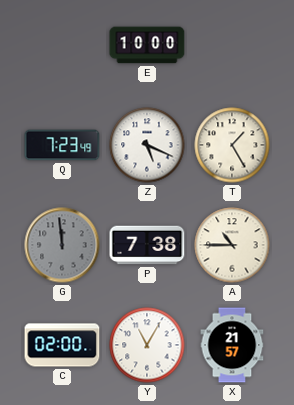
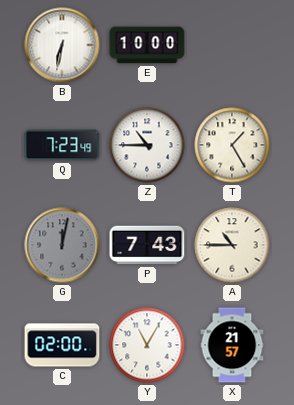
B: none -> 6:32
Z: 5:19 -> 10:45
G: 11:59 -> 12:02
P: 7:38 -> 7:43
